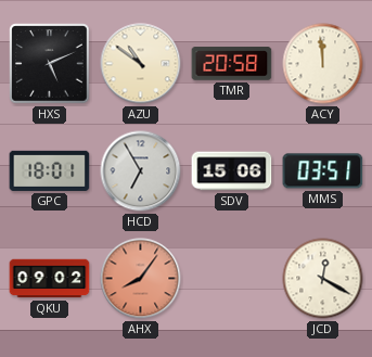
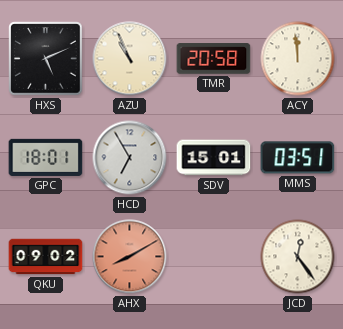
AZU: 10:51 -> 10:56
SDV: 15:06 -> 15:01
AHX: 8:06 -> 8:10
JCD: 12:20 -> 12:24
